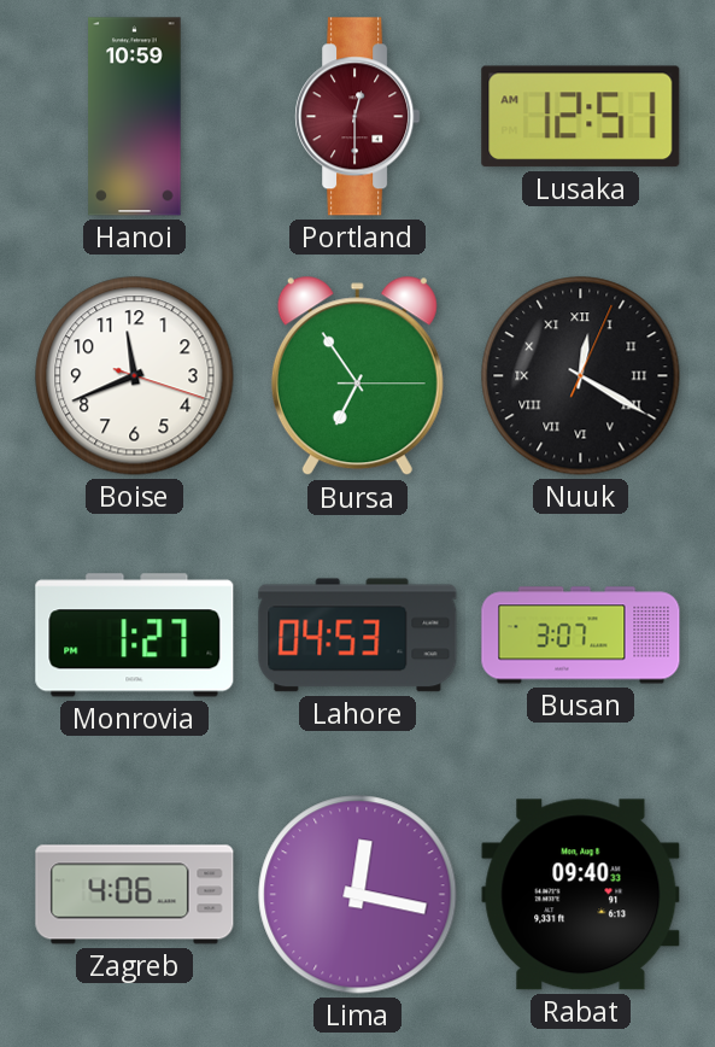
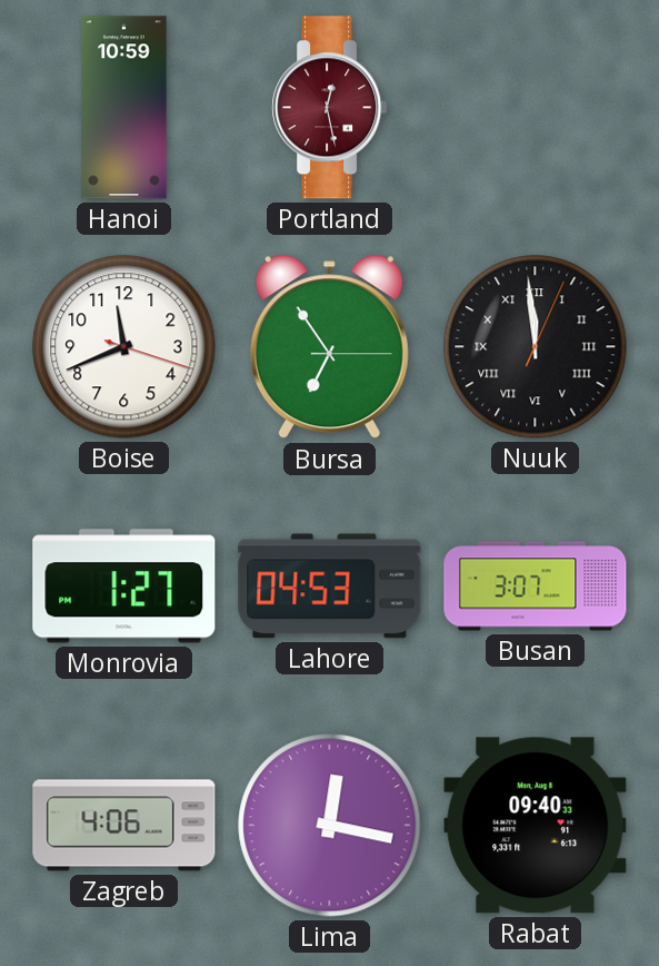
Portland: 12:30 -> 12:28
Lusaka: 12:51 -> none
Nuuk: 12:20 -> 11:59
